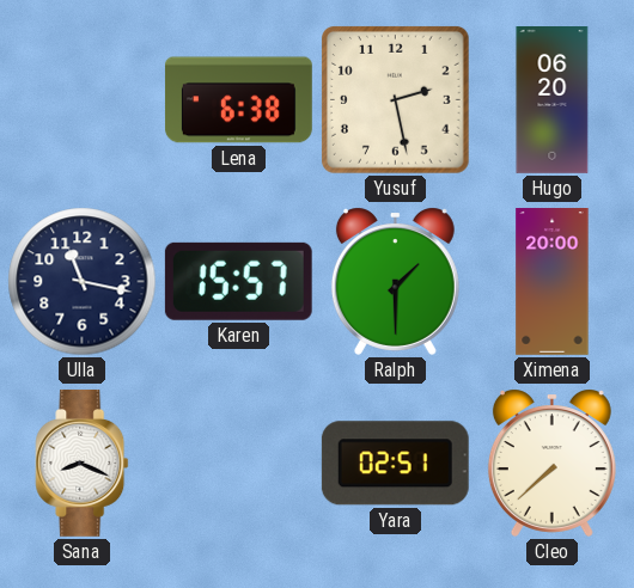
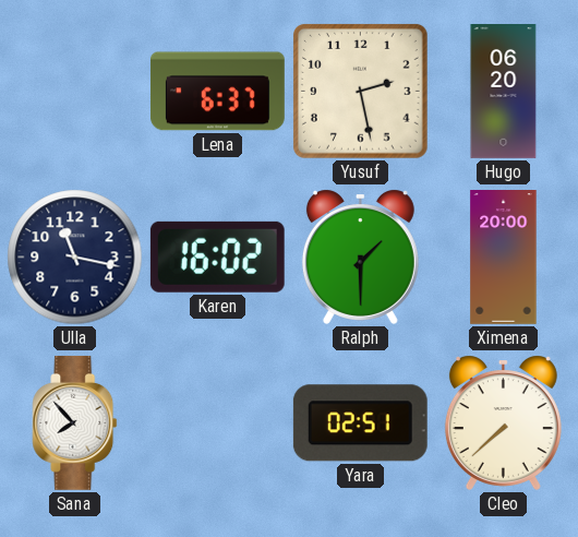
Lena: 6:38 -> 6:37
Karen: 15:57 -> 16:02
Sana: 8:19 -> 7:53
